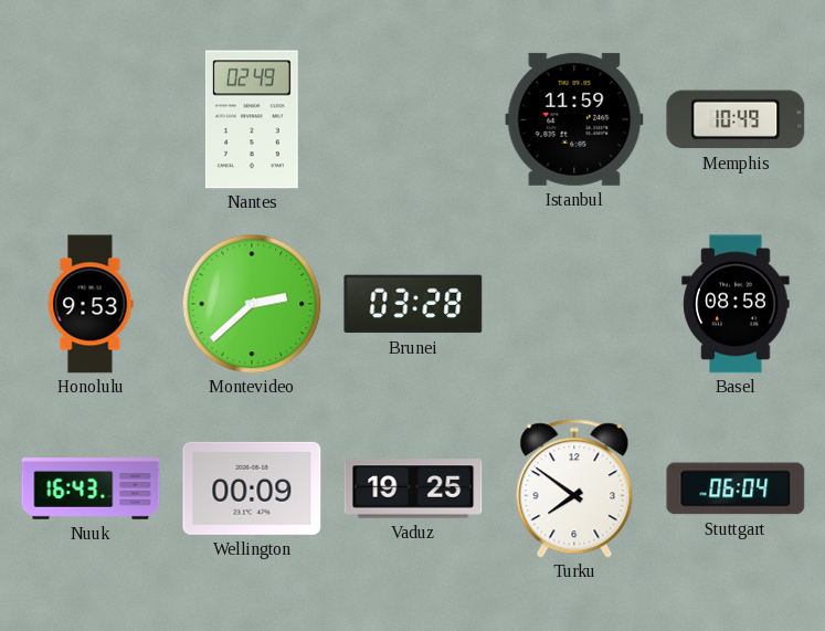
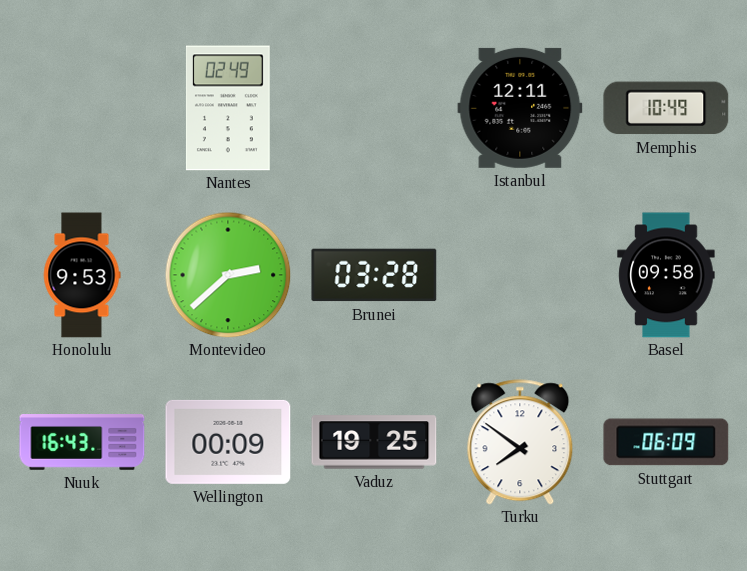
Istanbul: 11:59 -> 12:11
Basel: 08:58 -> 09:58
Stuttgart: 06:04 -> 06:09
